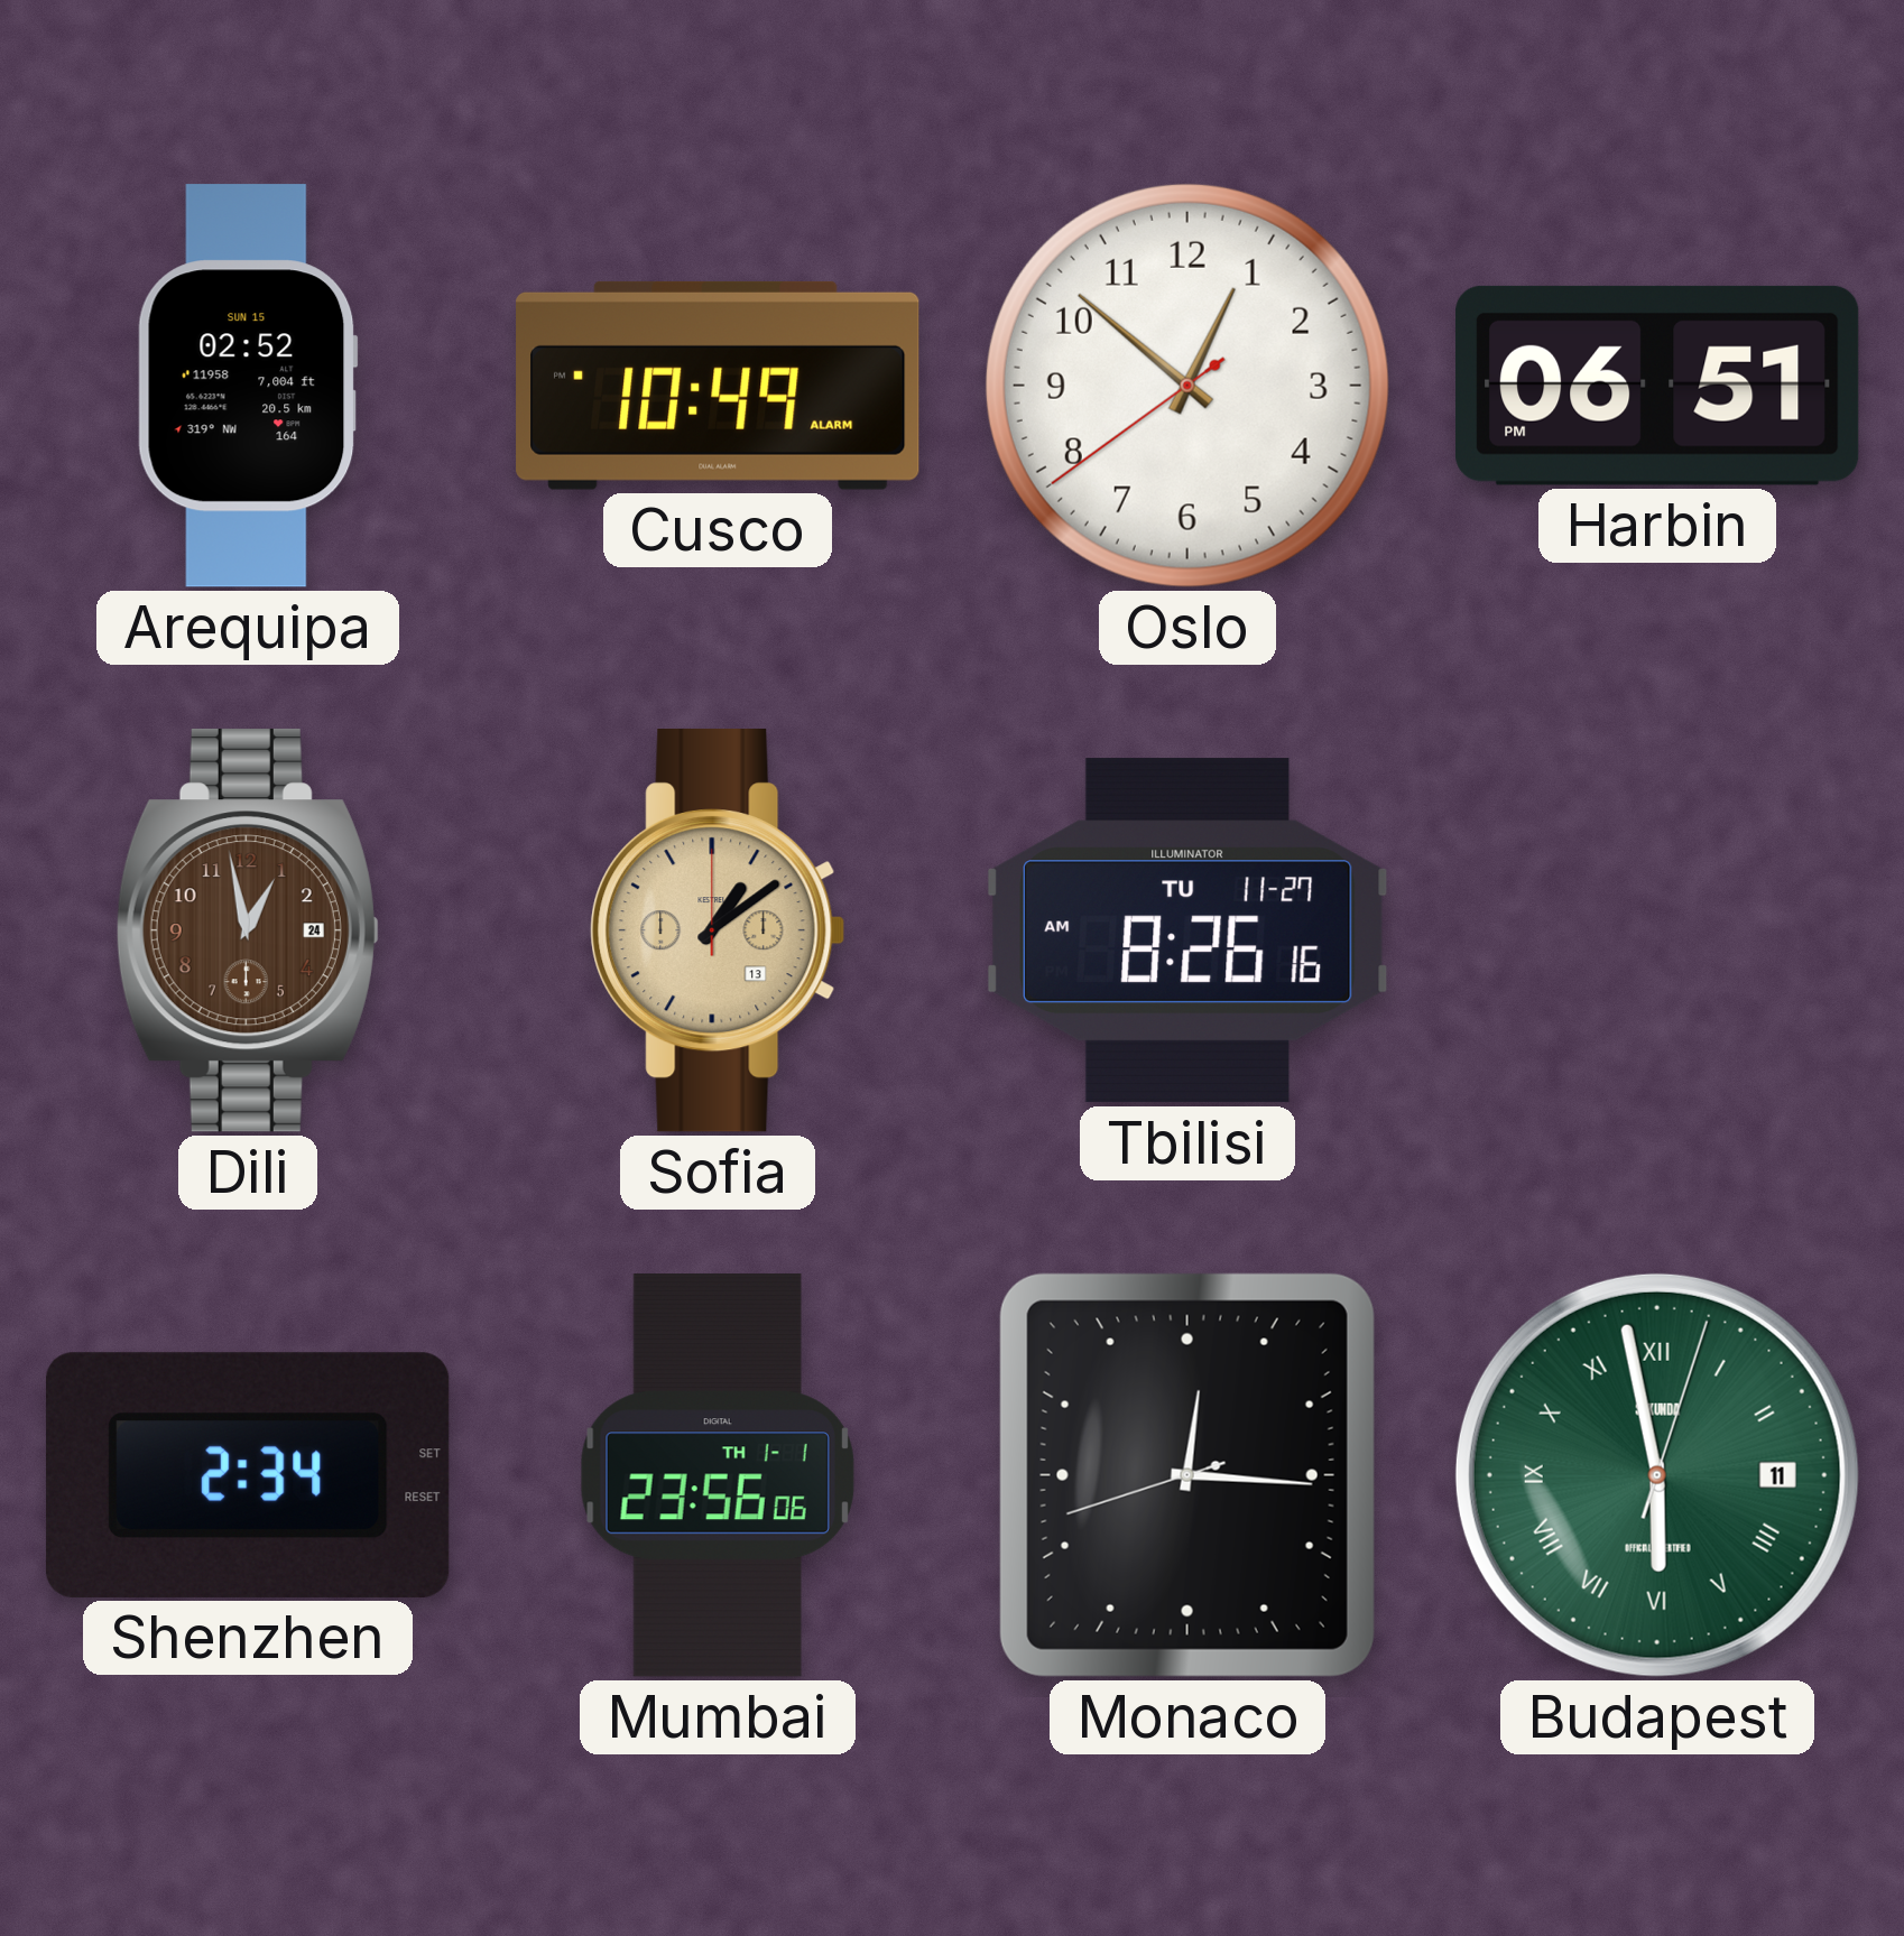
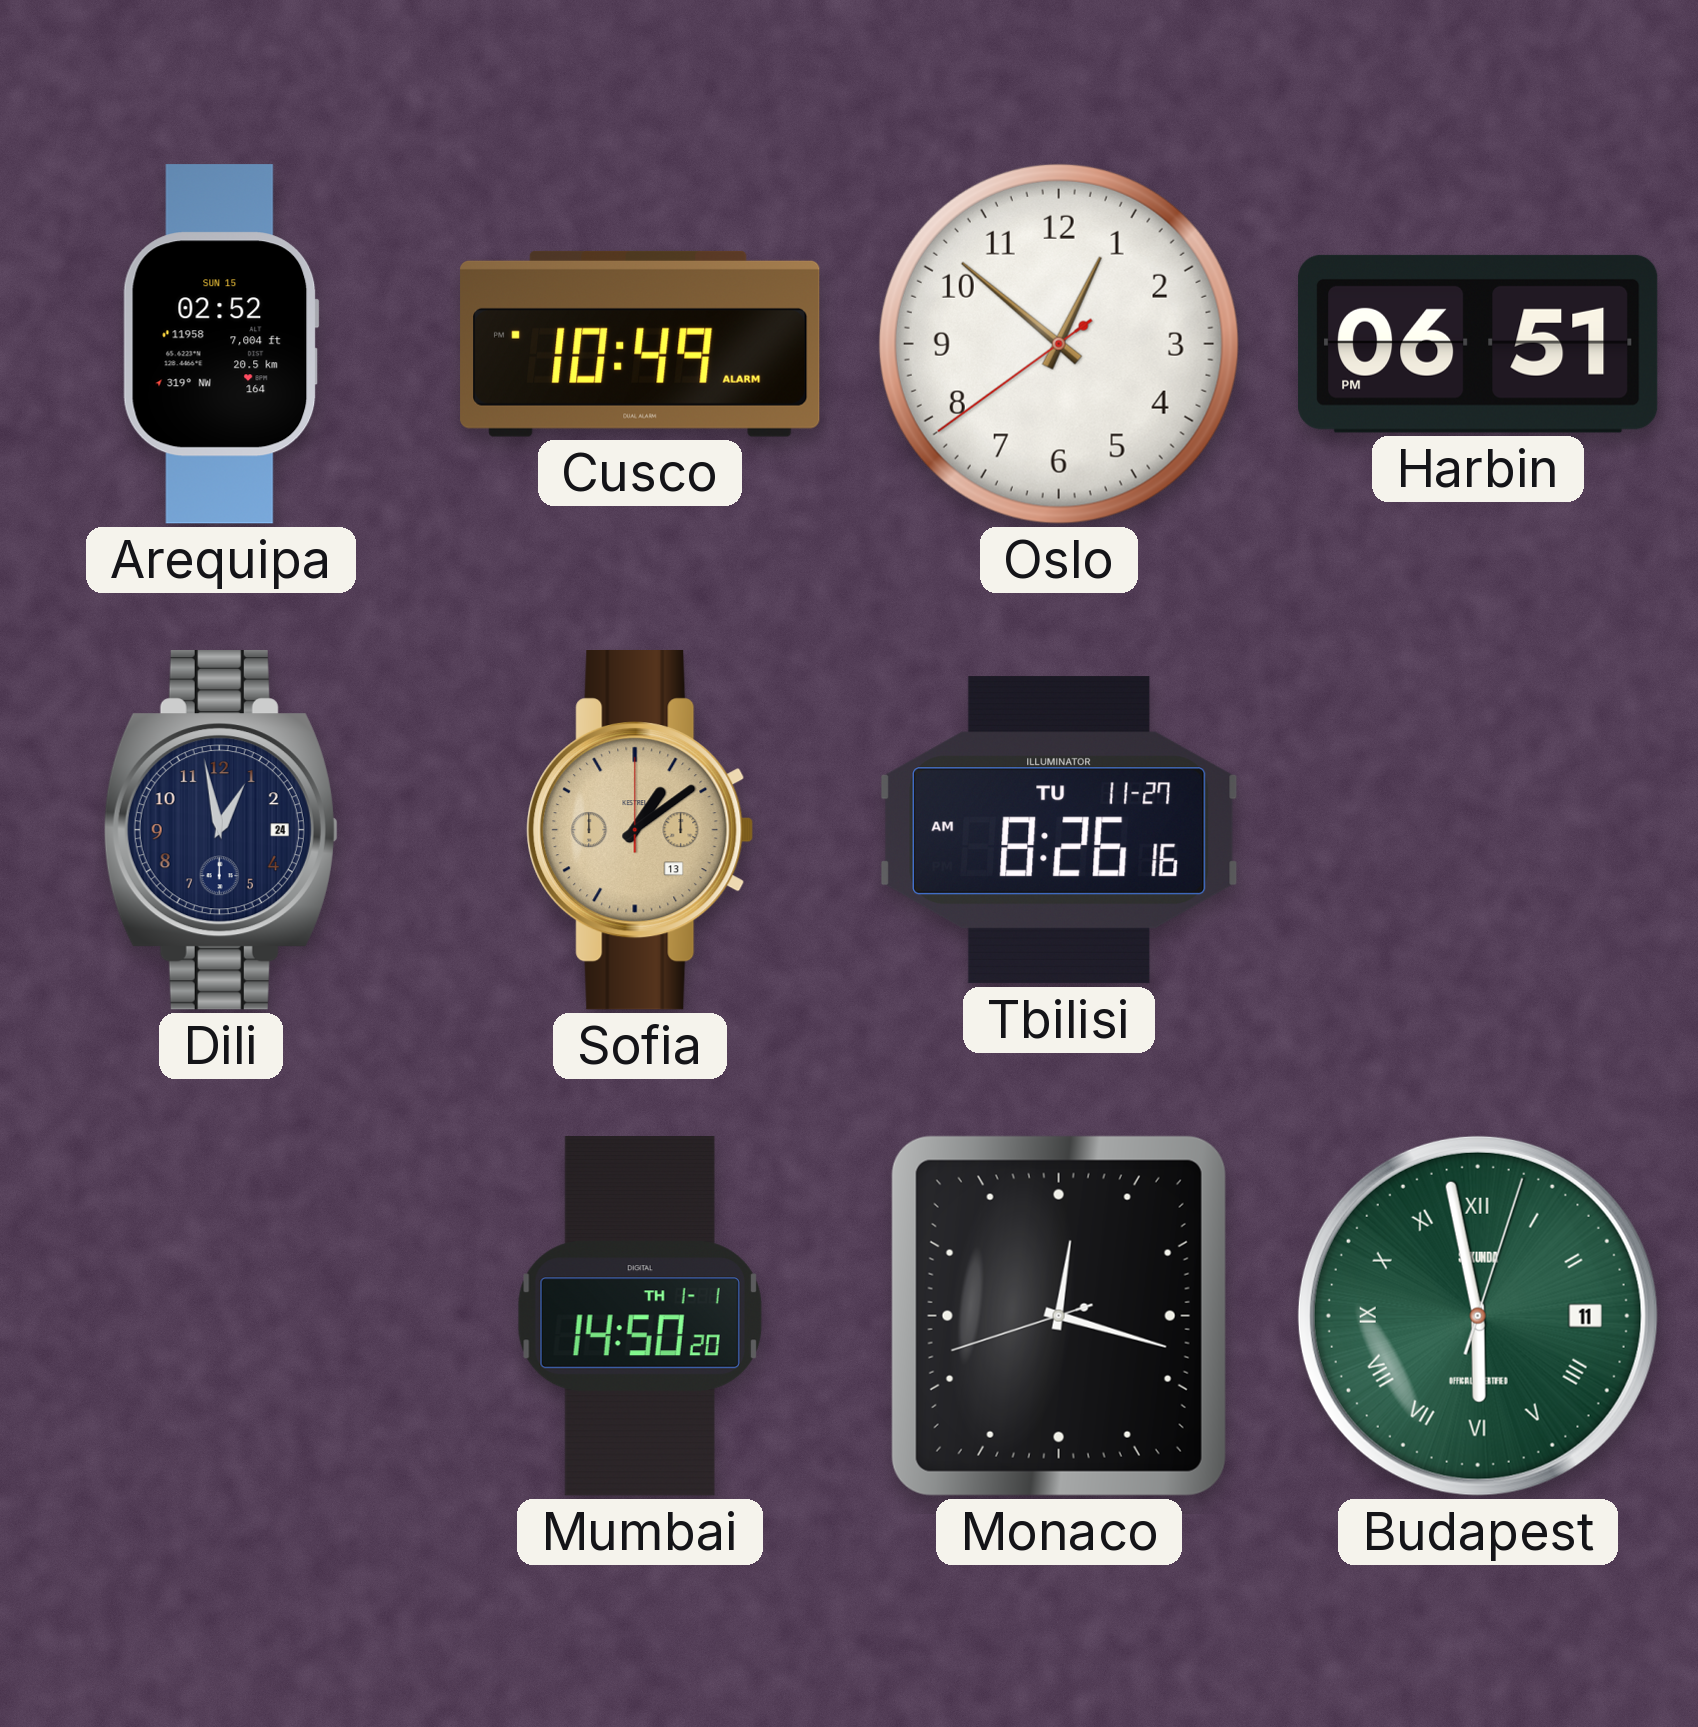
Dili dial: brown -> navy
Shenzhen: 2:34 -> none
Mumbai: 23:56 -> 14:50
Monaco: 12:15 -> 12:17
